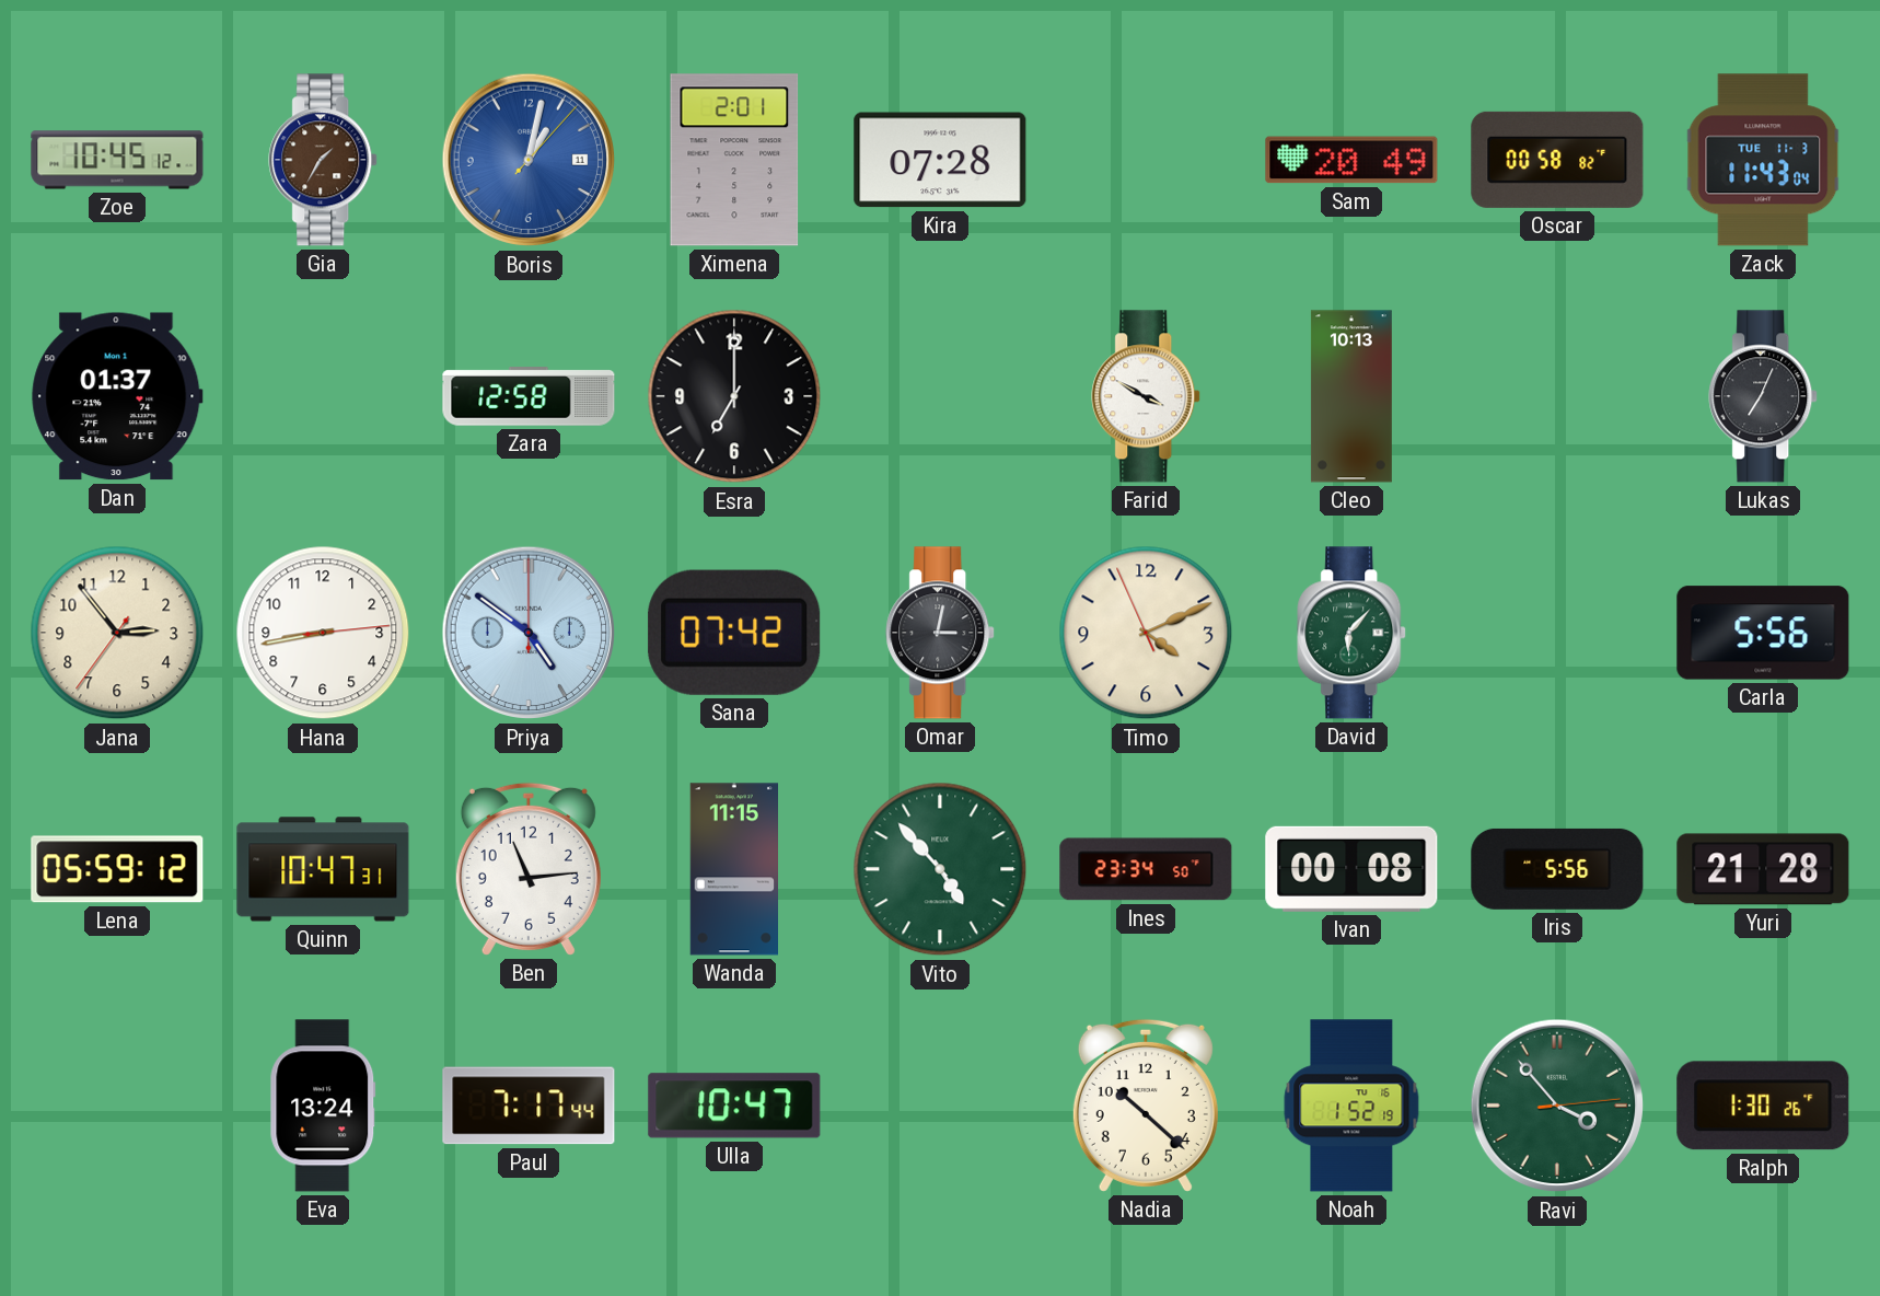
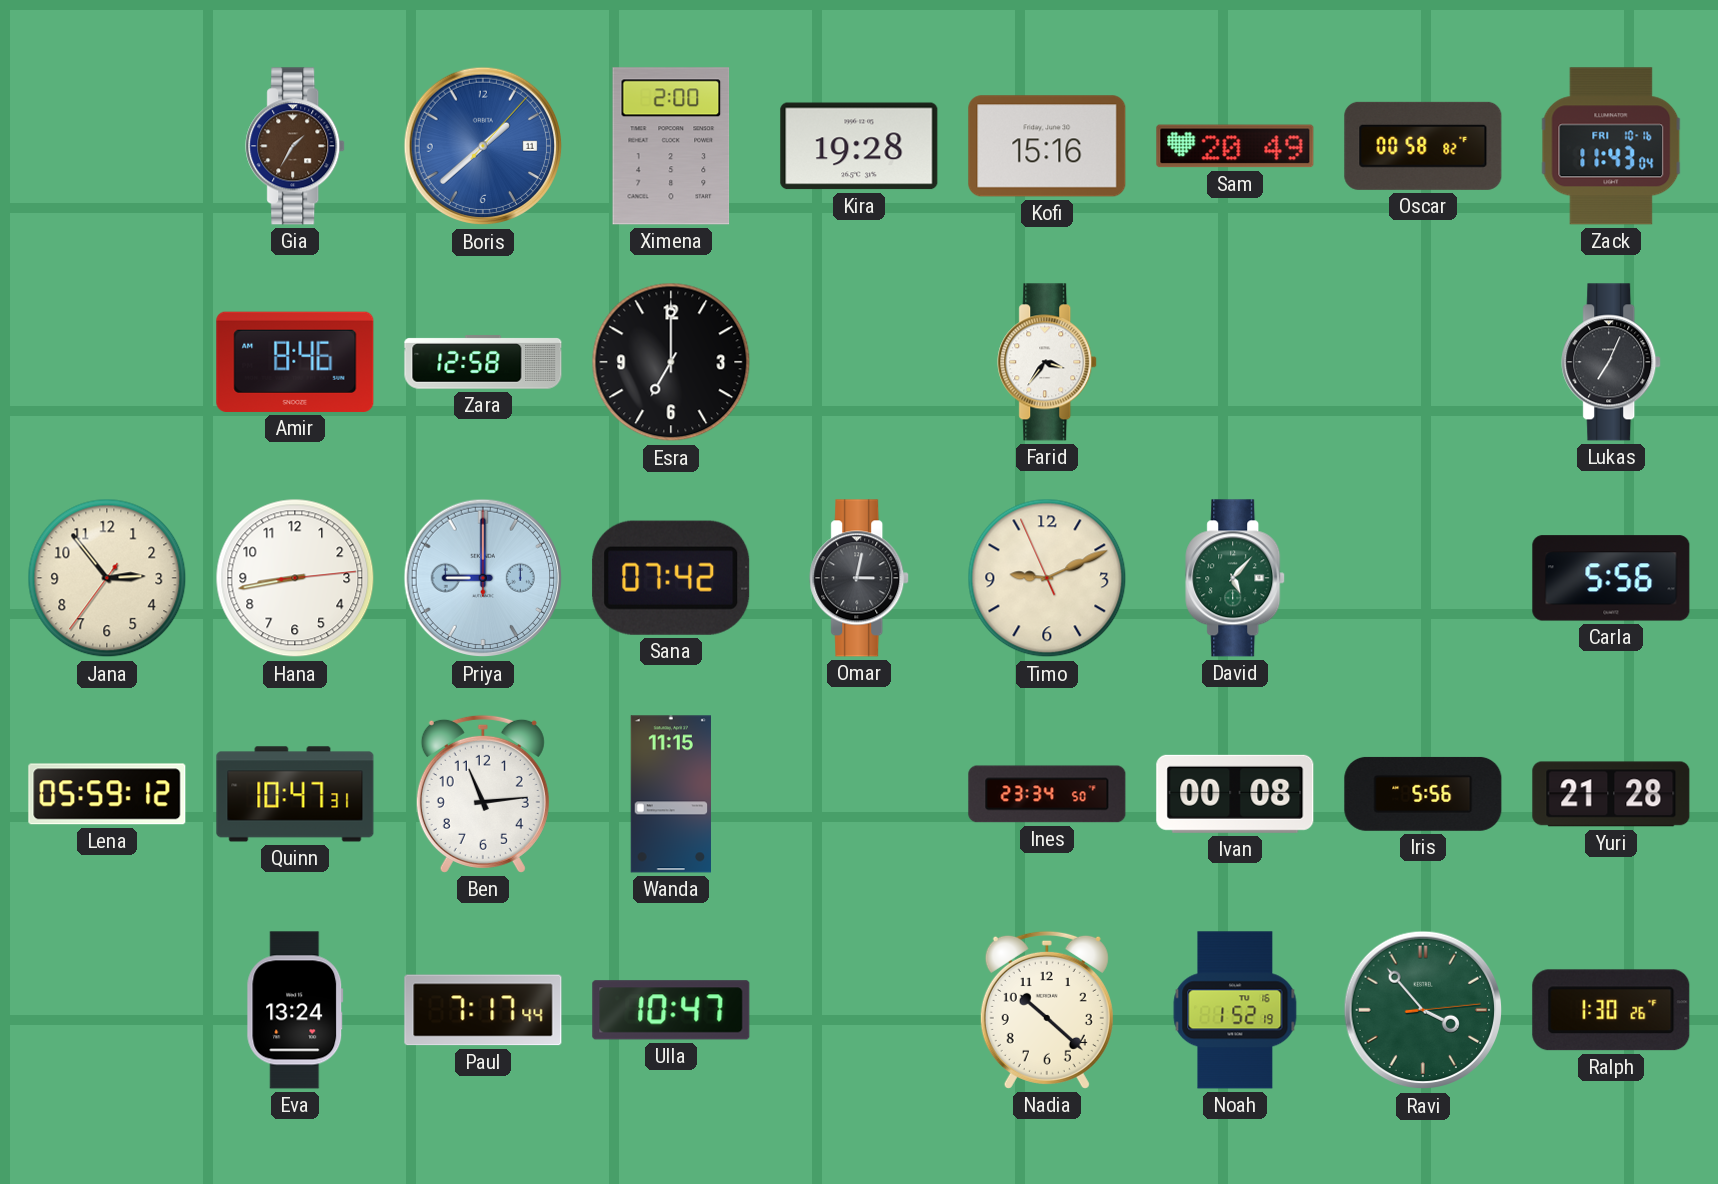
Zoe: 10:45 -> none
Boris: 1:02 -> 1:38
Ximena: 2:01 -> 2:00
Kira: 07:28 -> 19:28
Kofi: none -> 15:16
Zack date: TUE 11-3 -> FRI 10-16
Dan: 01:37 -> none
Amir: none -> 8:46
Farid: 3:50 -> 3:36
Cleo: 10:13 -> none
Priya: 4:51 -> 9:00
Timo: 4:10 -> 9:10
David: 6:07 -> 5:07
Vito: 4:53 -> none
